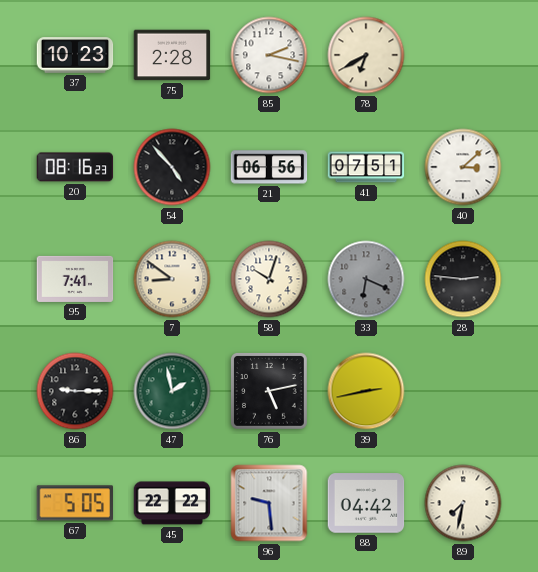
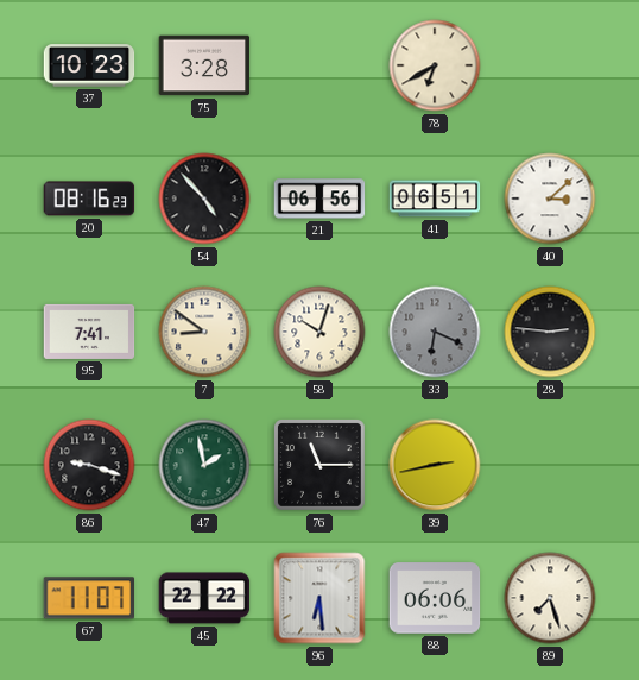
75: 2:28 -> 3:28
85: 2:17 -> none
41: 07:51 -> 06:51
86: 9:15 -> 9:18
76: 5:13 -> 11:15
67: 5:05 -> 11:07
96: 9:29 -> 6:29
88: 04:42 -> 06:06
89: 7:32 -> 7:27
